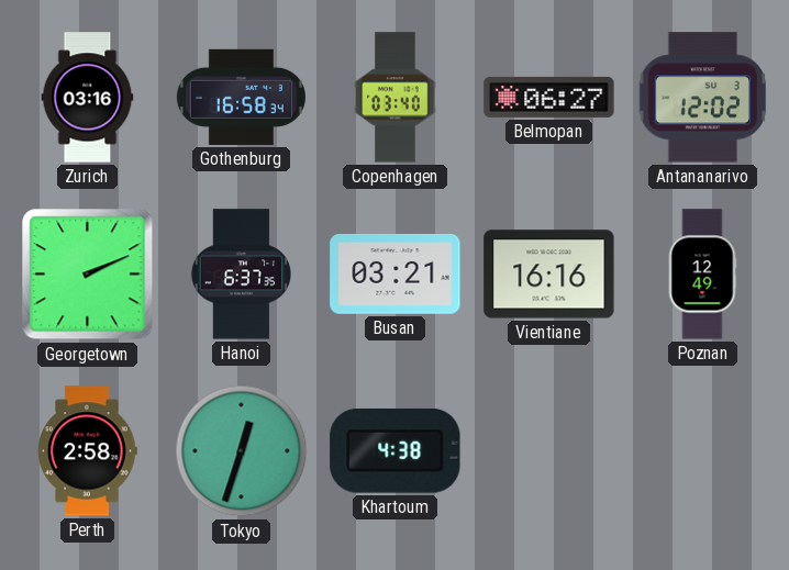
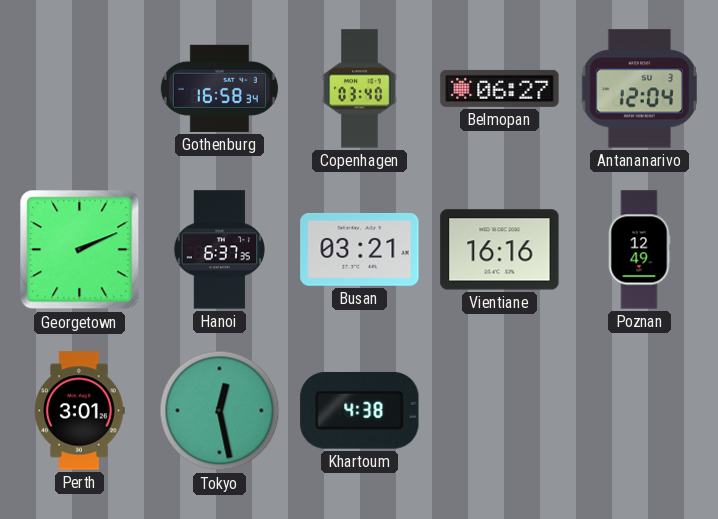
Zurich: 03:16 -> none
Antananarivo: 12:02 -> 12:04
Perth: 2:58 -> 3:01
Tokyo: 12:33 -> 12:28
